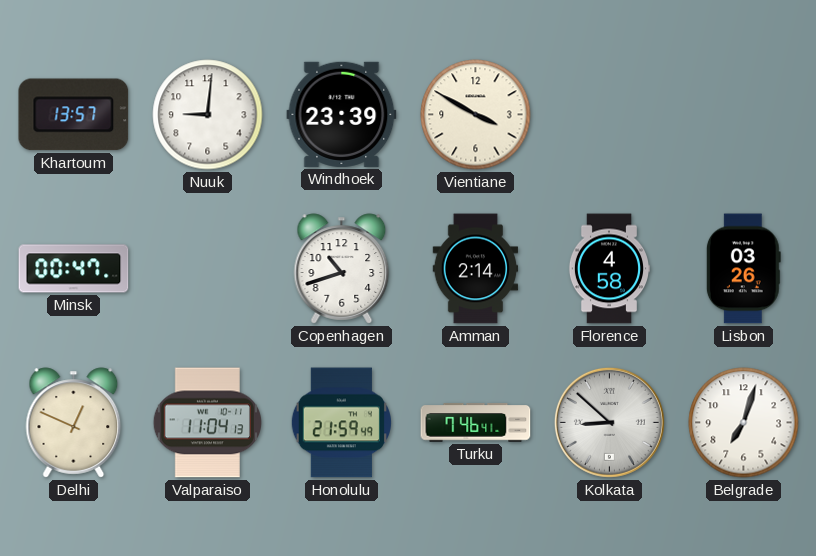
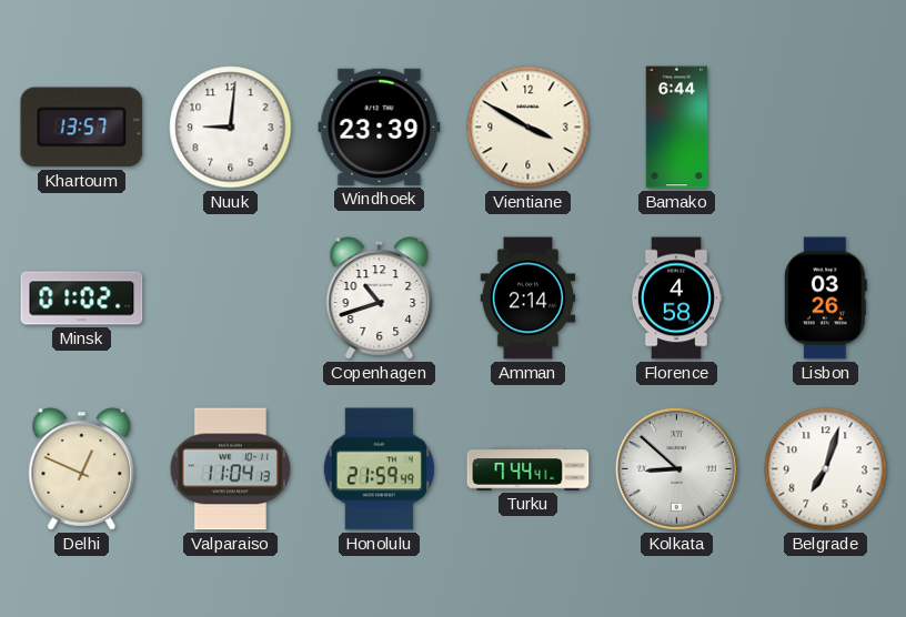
Bamako: none -> 6:44
Minsk: 00:47 -> 01:02
Turku: 7:46 -> 7:44
